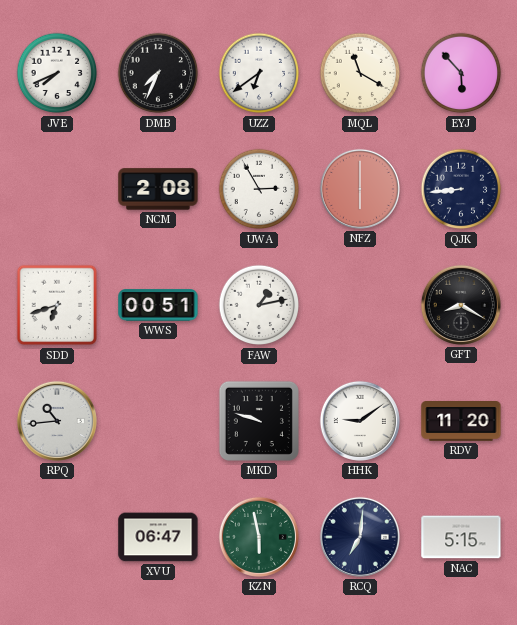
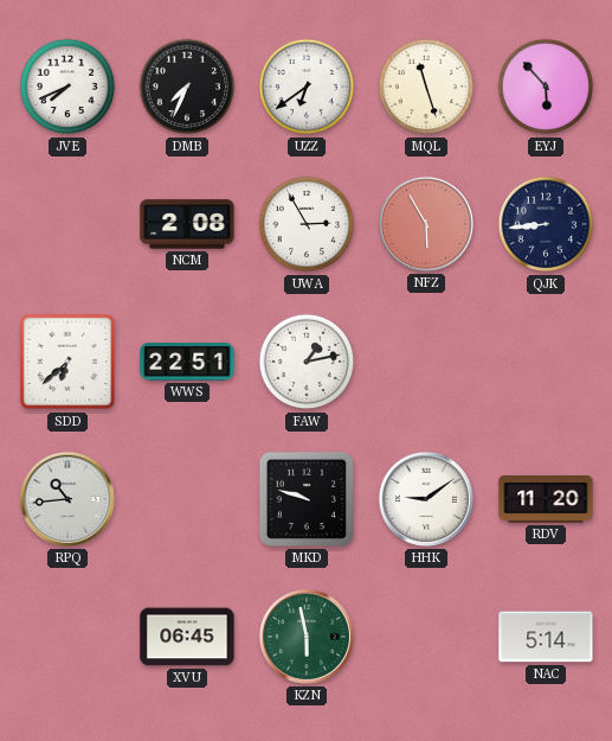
MQL: 11:20 -> 11:27
NFZ: 6:00 -> 5:55
SDD: 6:42 -> 6:38
WWS: 00:51 -> 22:51
GFT: 8:20 -> none
XVU: 06:47 -> 06:45
RCQ: 7:01 -> none
NAC: 5:15 -> 5:14
